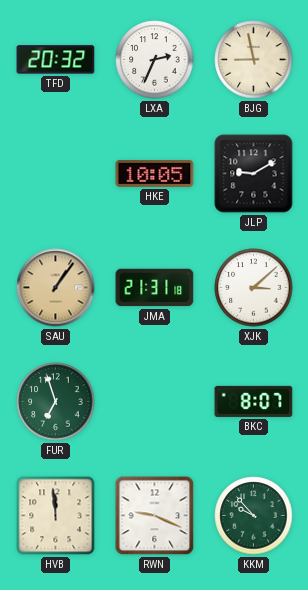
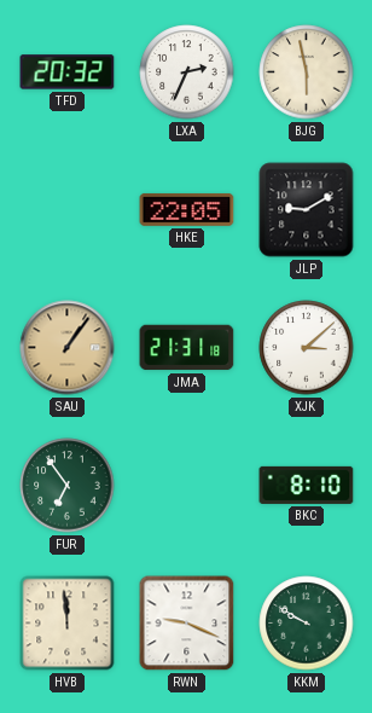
BJG: 8:58 -> 5:58
HKE: 10:05 -> 22:05
FUR: 6:57 -> 6:54
BKC: 8:07 -> 8:10
KKM: 9:53 -> 9:50
